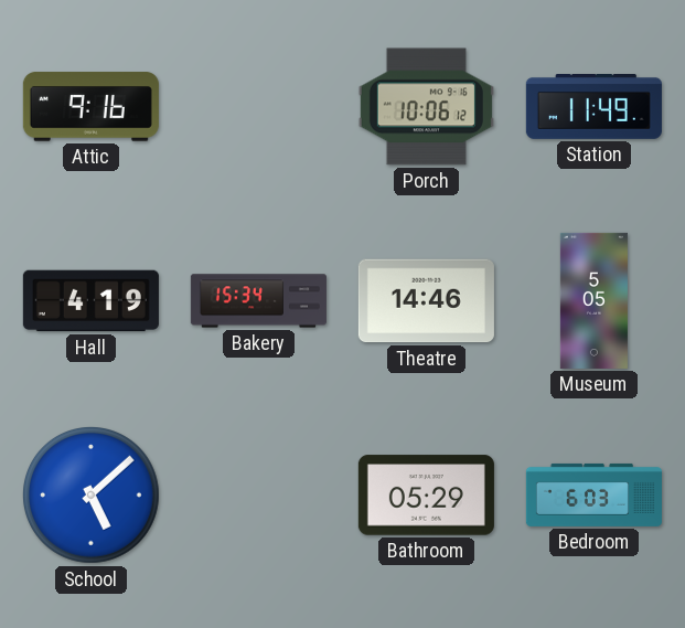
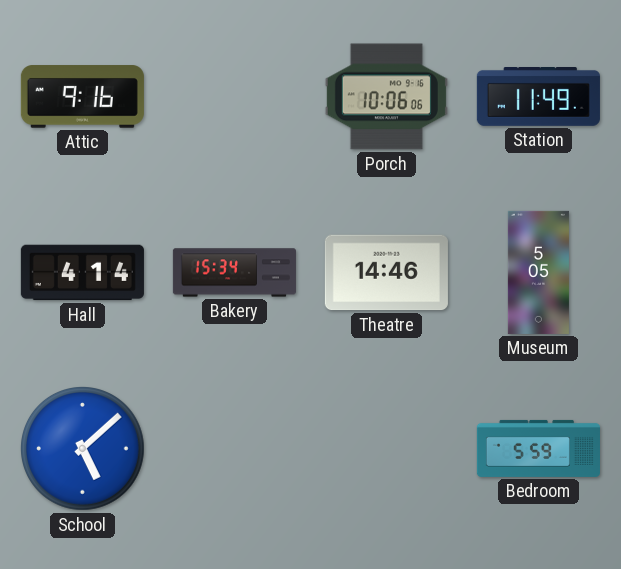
Porch: 10:06:12 -> 10:06:06
Hall: 4:19 -> 4:14
Bathroom: 05:29 -> none
Bedroom: 6:03 -> 5:59
